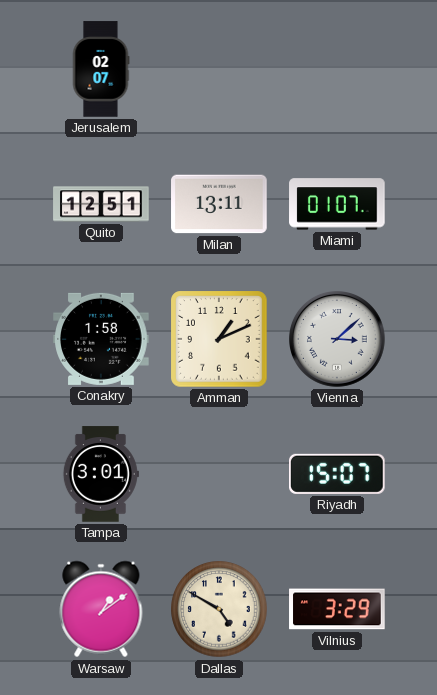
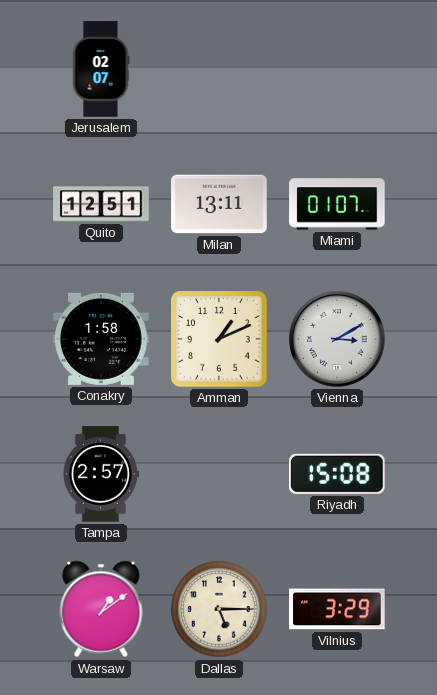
Vienna: 3:08 -> 3:10
Tampa: 3:01 -> 2:57
Riyadh: 15:07 -> 15:08
Dallas: 4:50 -> 5:15
